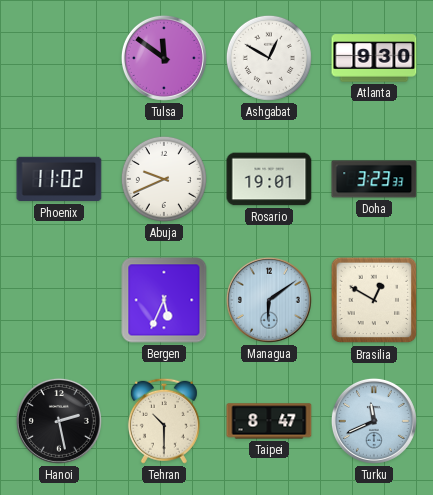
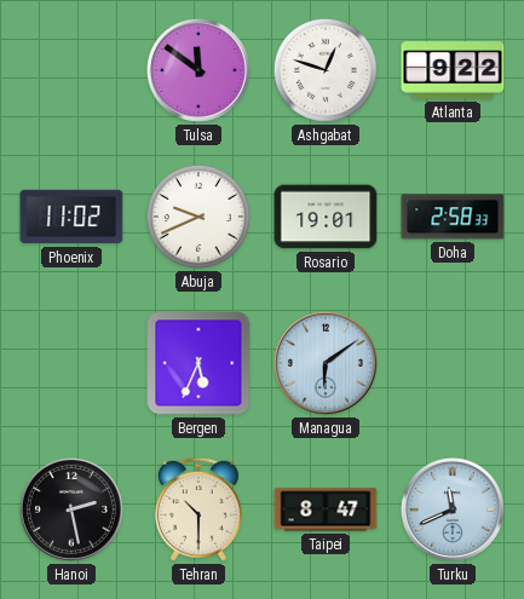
Ashgabat: 12:50 -> 12:48
Atlanta: 9:30 -> 9:22
Doha: 3:23 -> 2:58
Brasilia: 12:50 -> none
